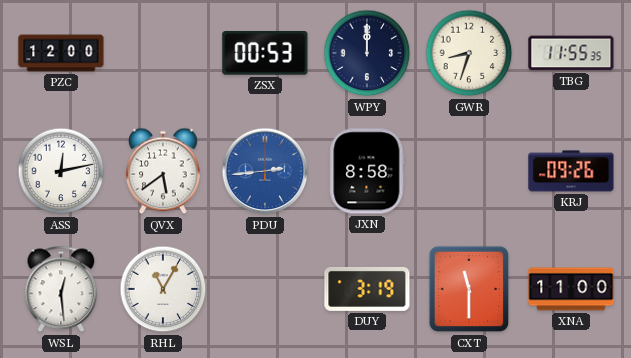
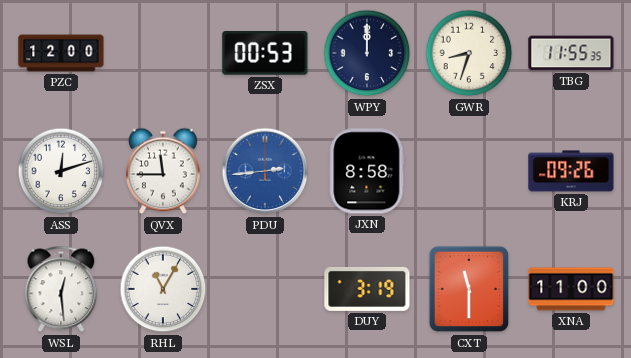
ASS: 12:13 -> 12:12
QVX: 5:39 -> 11:45
